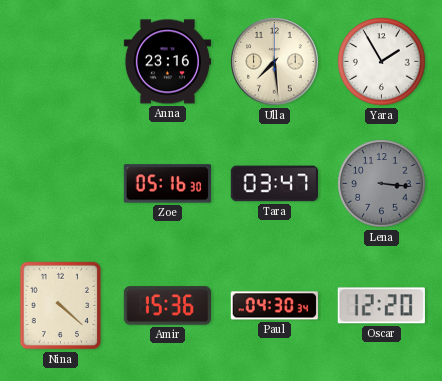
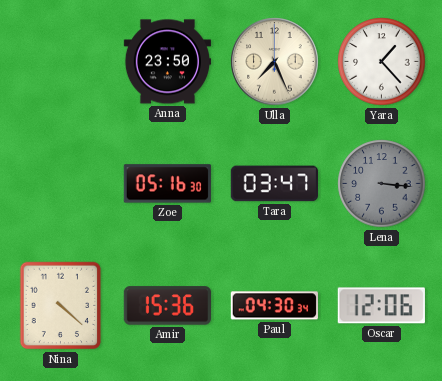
Anna: 23:16 -> 23:50
Ulla: 7:29 -> 7:26
Yara: 1:55 -> 1:23
Oscar: 12:20 -> 12:06
